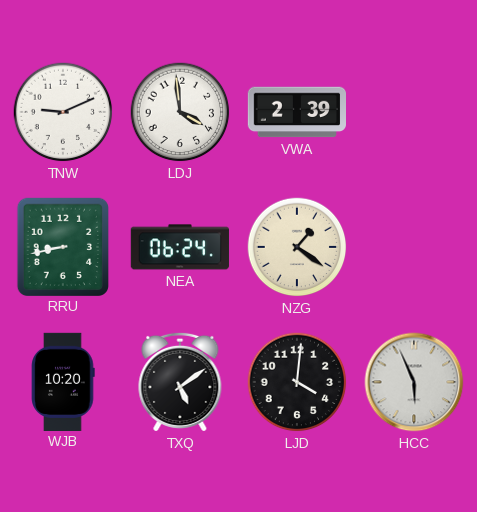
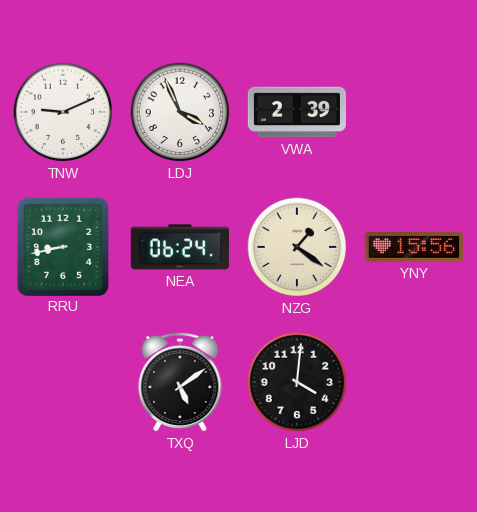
LDJ: 3:59 -> 3:56
YNY: none -> 15:56
WJB: 10:20 -> none
HCC: 5:56 -> none
